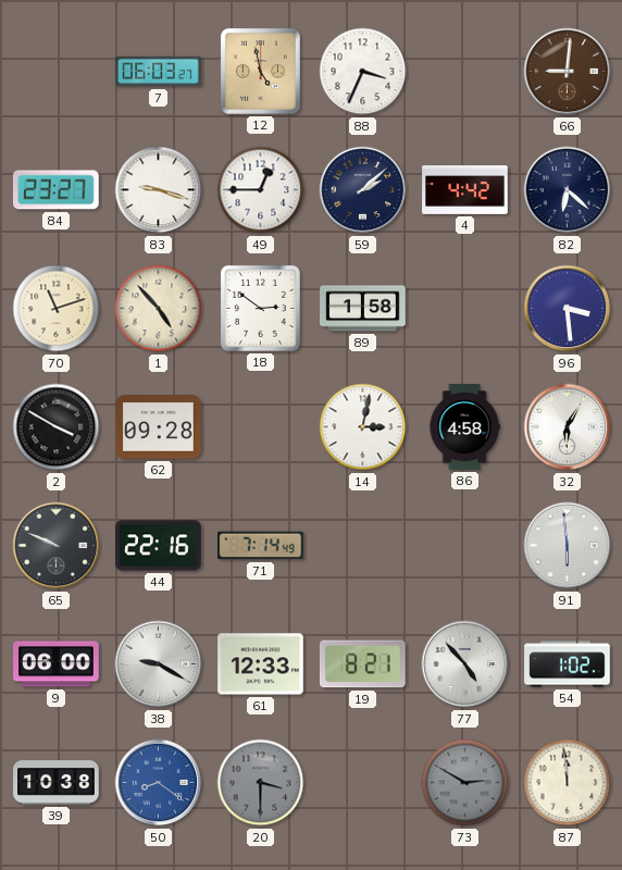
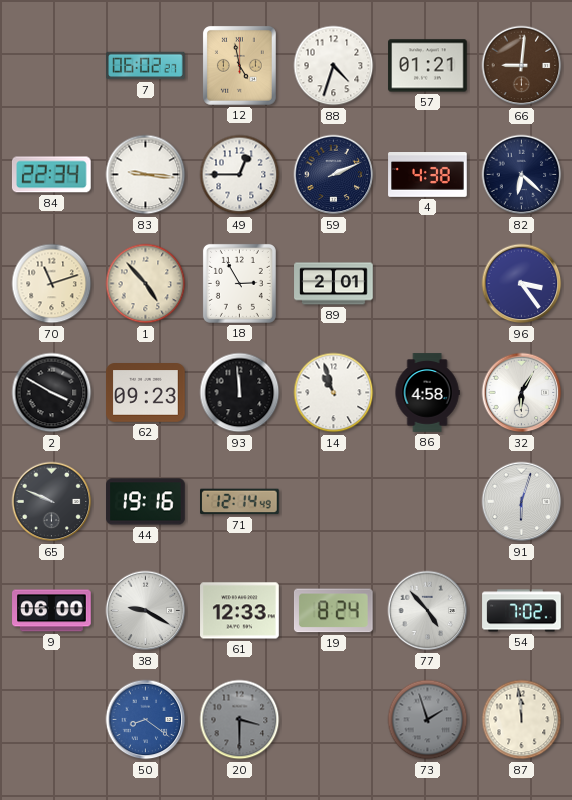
7: 06:03 -> 06:02
88: 3:34 -> 4:33
57: none -> 01:21
84: 23:27 -> 22:34
83: 9:18 -> 9:16
59: 2:08 -> 2:11
4: 4:42 -> 4:38
18: 2:51 -> 2:55
89: 1:58 -> 2:01
96: 3:29 -> 3:24
62: 09:28 -> 09:23
93: none -> 11:59
14: 3:02 -> 10:57
44: 22:16 -> 19:16
71: 7:14 -> 12:14
91: 5:59 -> 6:03
19: 8:21 -> 8:24
54: 1:02 -> 7:02
39: 10:38 -> none
73: 2:50 -> 1:57
